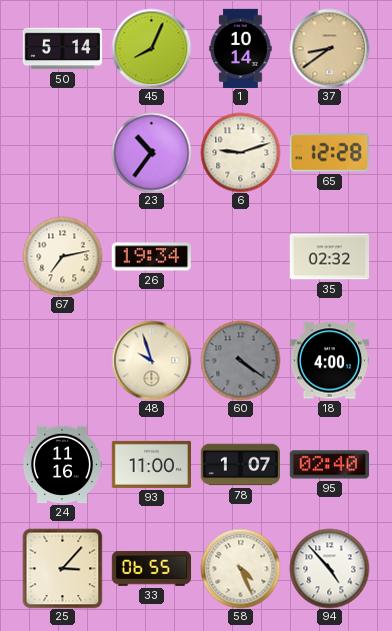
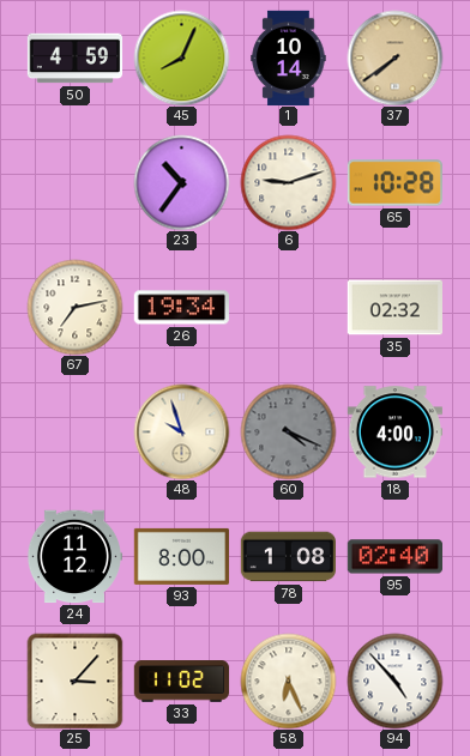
50: 5:14 -> 4:59
37: 8:39 -> 7:39
65: 12:28 -> 10:28
60: 4:21 -> 4:19
24: 11:16 -> 11:12
93: 11:00 -> 8:00
78: 1:07 -> 1:08
33: 06:55 -> 11:02
58: 4:26 -> 6:26
